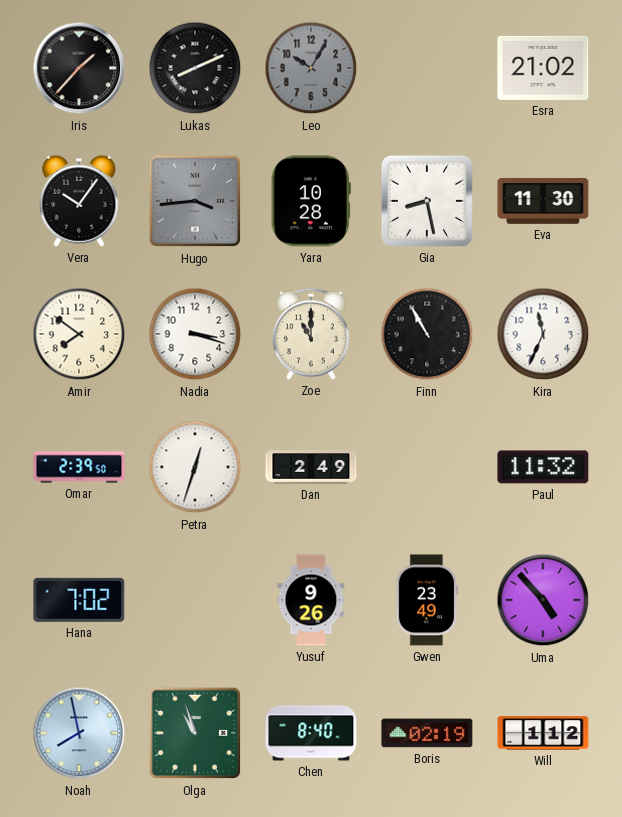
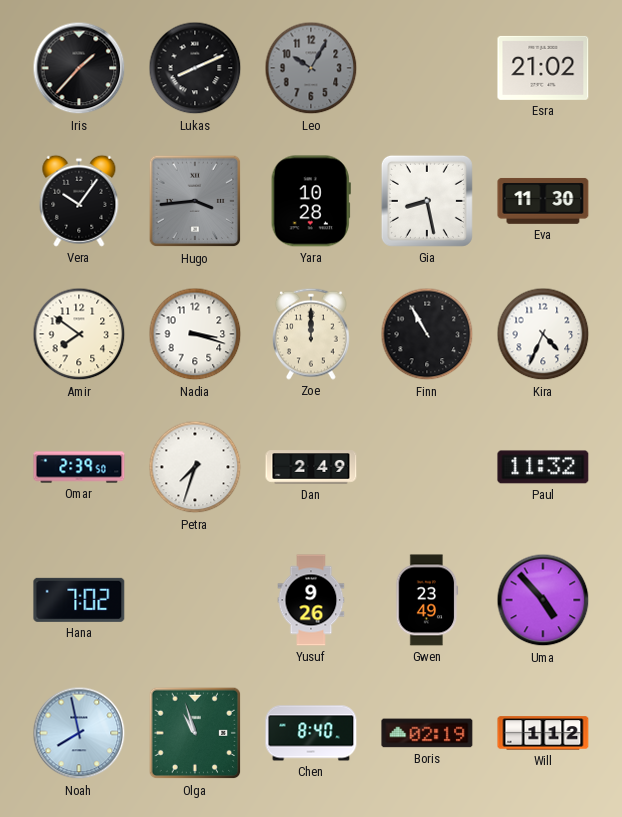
Zoe: 11:00 -> 12:00
Kira: 11:34 -> 4:34
Petra: 12:33 -> 7:33
